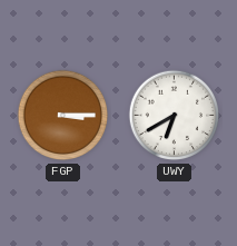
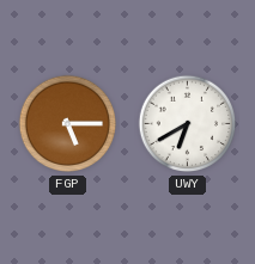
FGP: 3:15 -> 5:15
